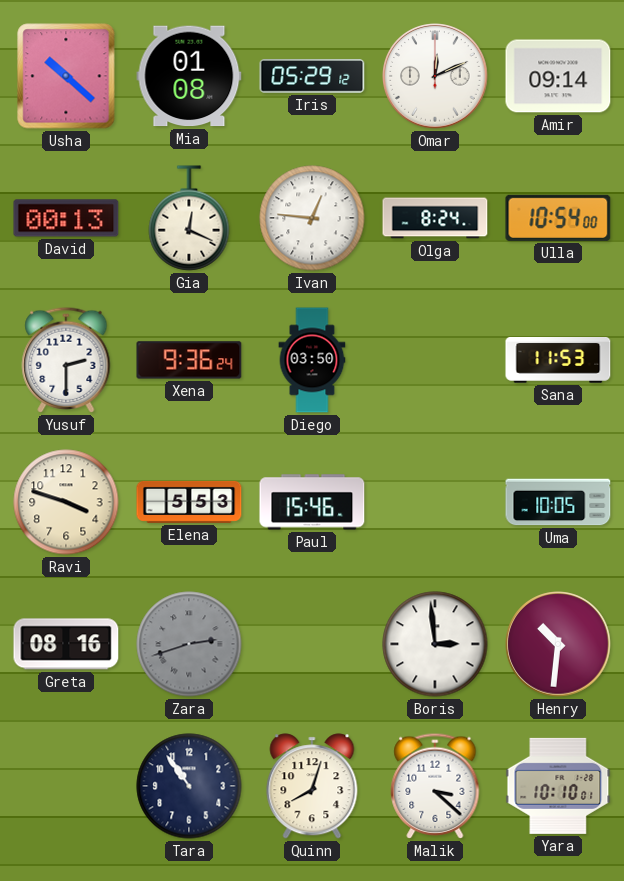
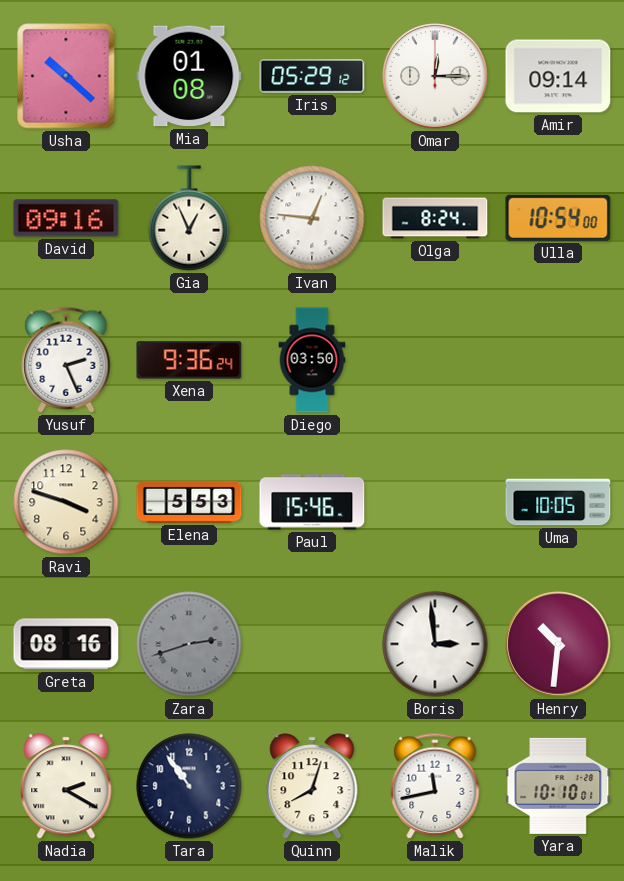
Omar: 12:11 -> 12:15
David: 00:13 -> 09:16
Gia: 12:19 -> 12:56
Yusuf: 2:30 -> 2:26
Sana: 11:53 -> none
Nadia: none -> 2:20
Malik: 3:22 -> 11:43
